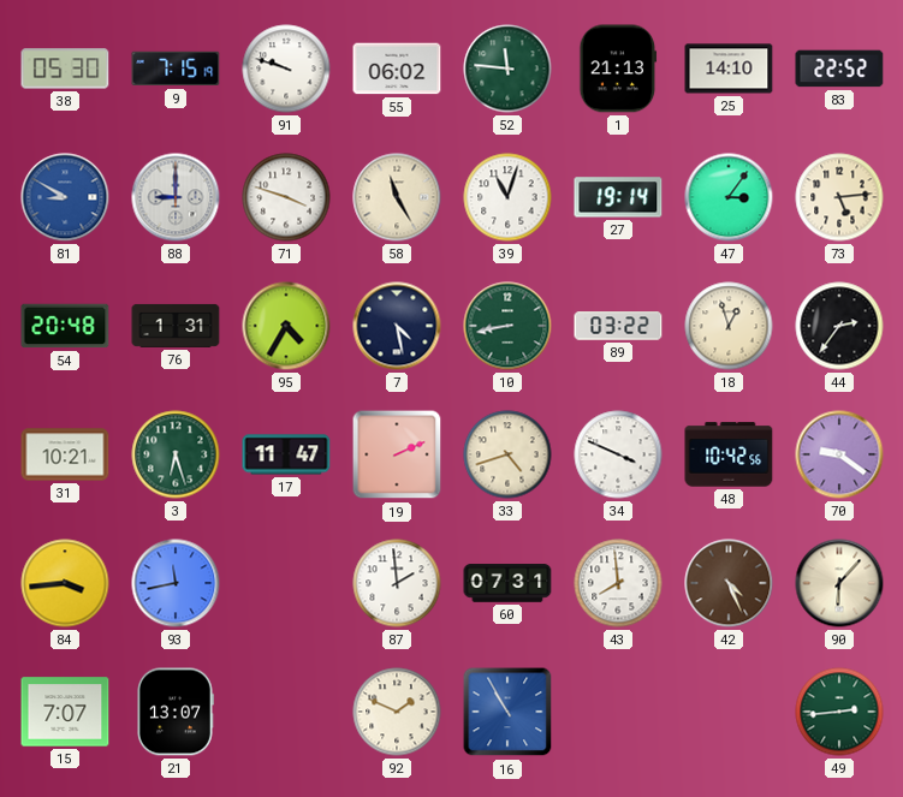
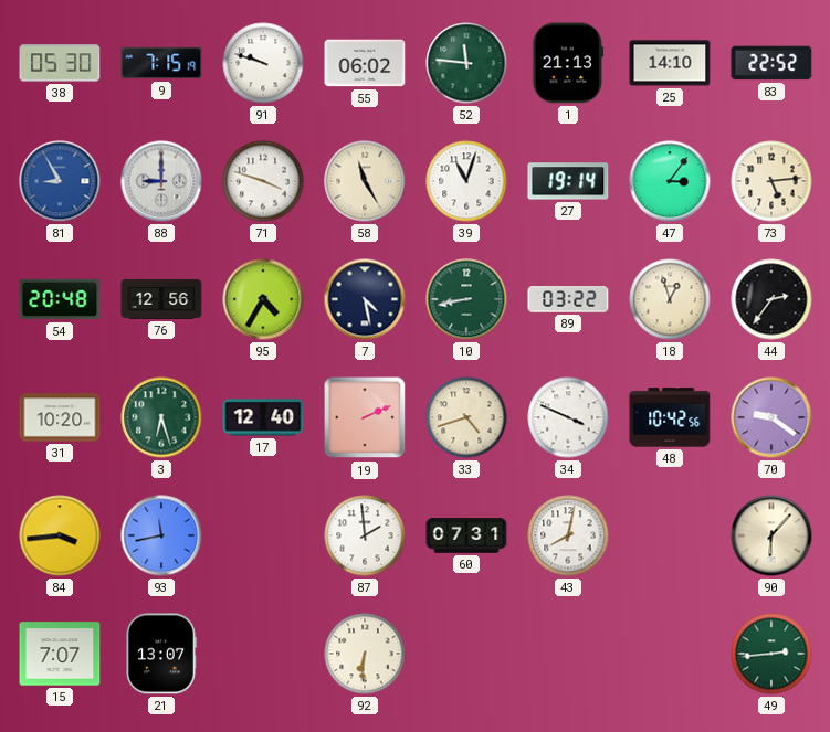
81: 8:50 -> 8:55
76: 1:31 -> 12:56
31: 10:21 -> 10:20
17: 11:47 -> 12:40
43: 7:59 -> 8:02
42: 4:26 -> none
92: 1:49 -> 6:31
16: 10:55 -> none
